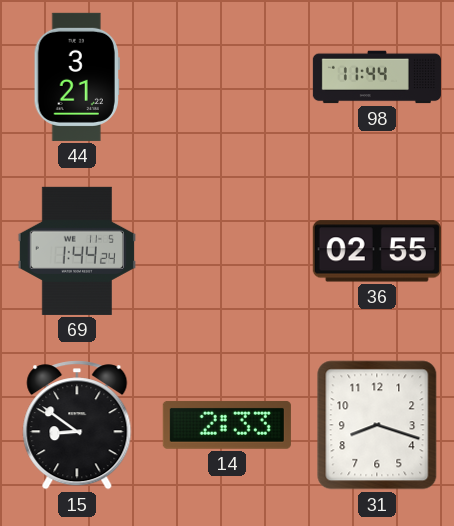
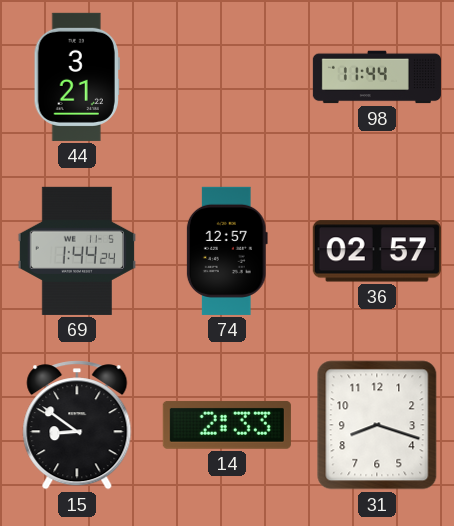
74: none -> 12:57
36: 02:55 -> 02:57
